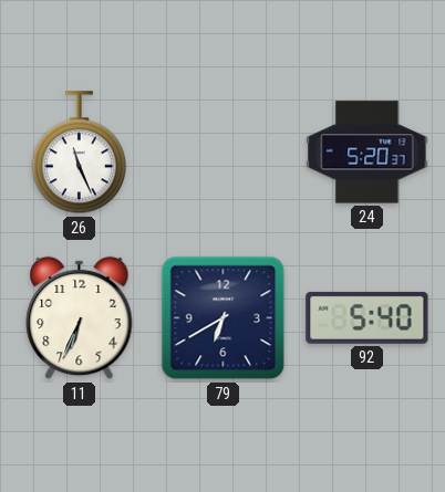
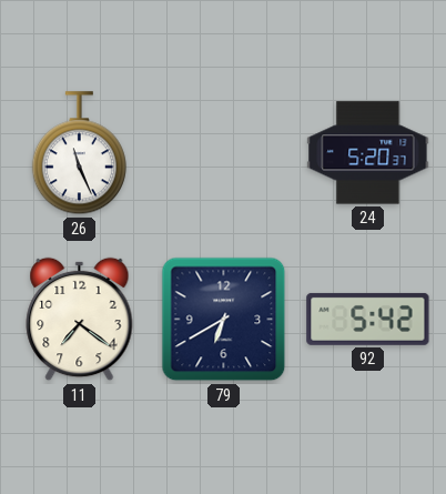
11: 6:34 -> 7:21
92: 5:40 -> 5:42
